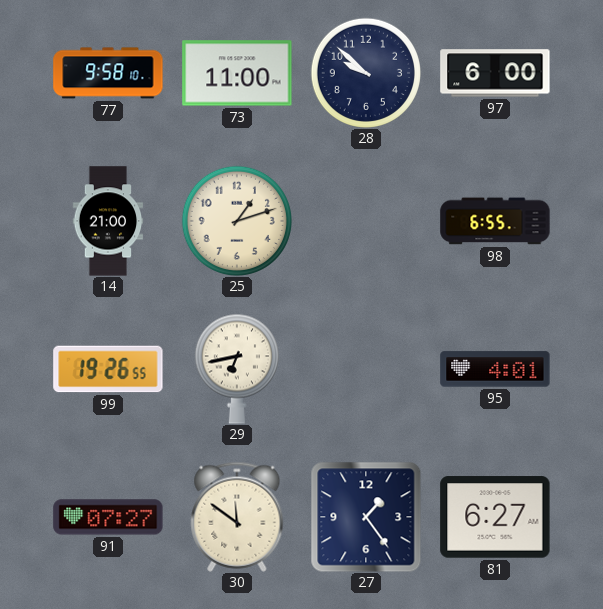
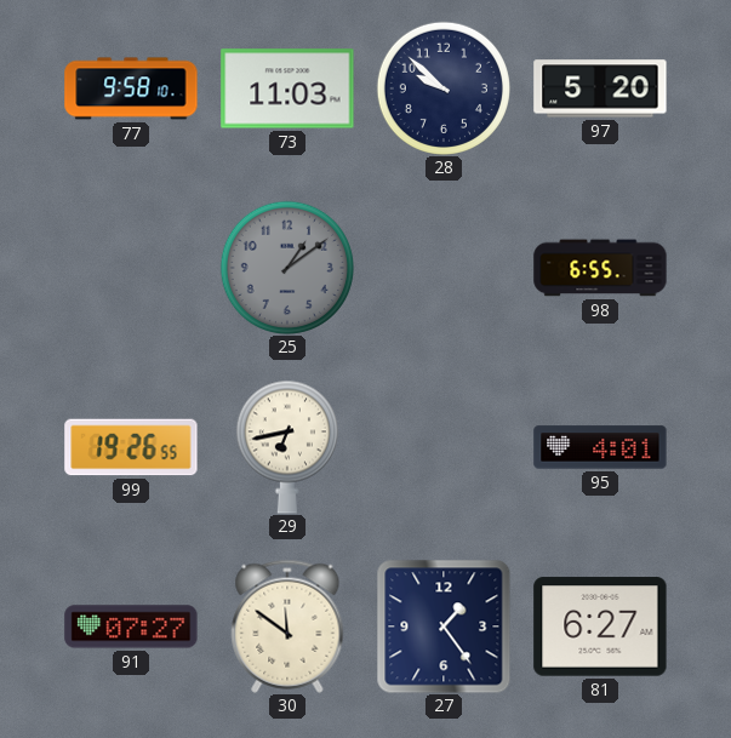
73: 11:00 -> 11:03
97: 6:00 -> 5:20
14: 21:00 -> none
25: 1:12 -> 1:09
25 dial: cream -> grey
